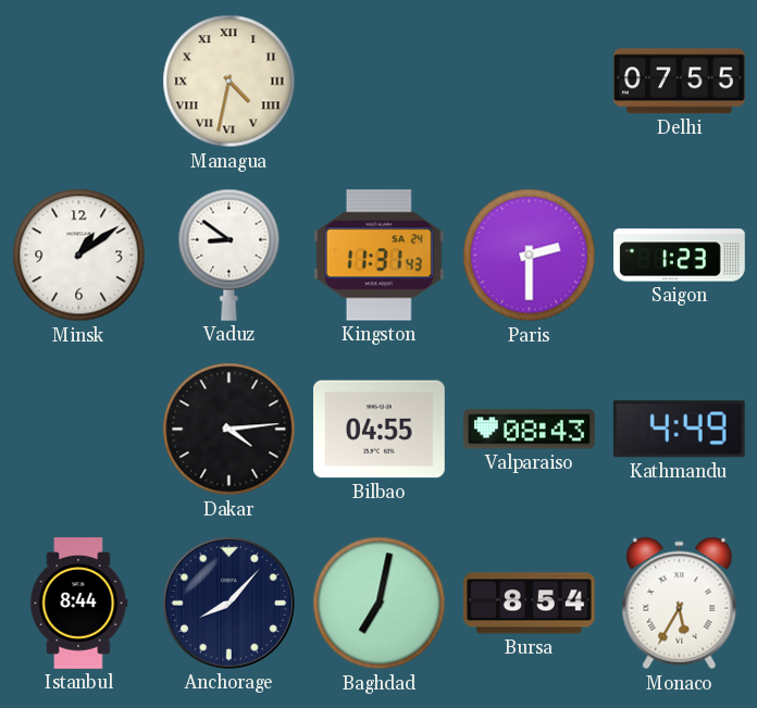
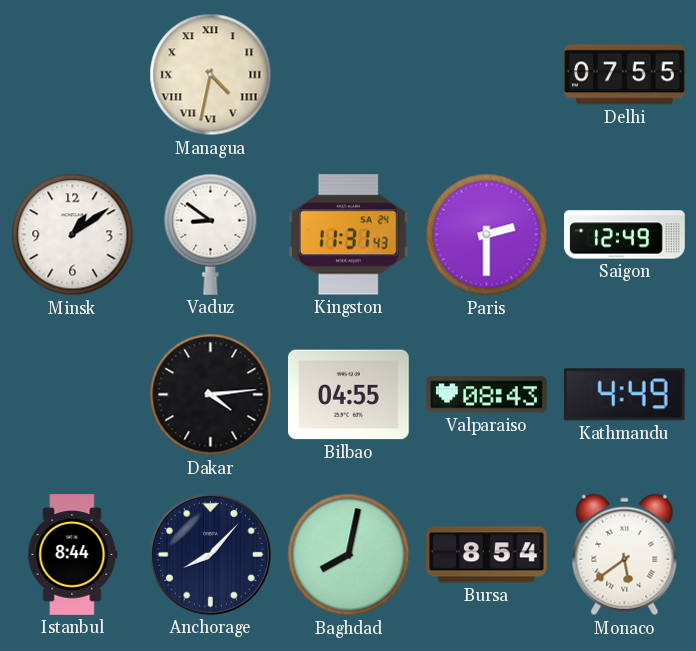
Saigon: 1:23 -> 12:49
Baghdad: 7:02 -> 8:02
Monaco: 5:35 -> 5:39
